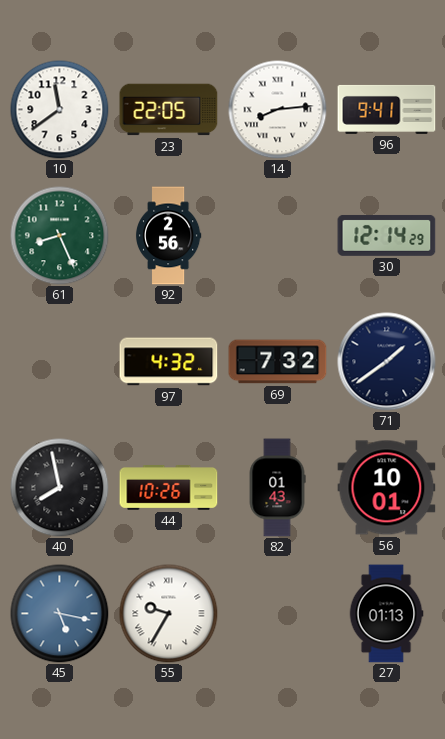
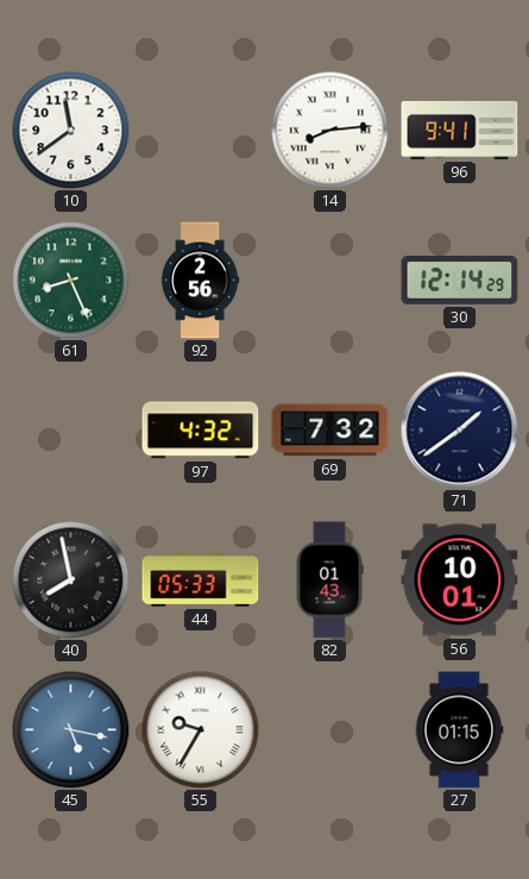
23: 22:05 -> none
44: 10:26 -> 05:33
27: 01:13 -> 01:15
